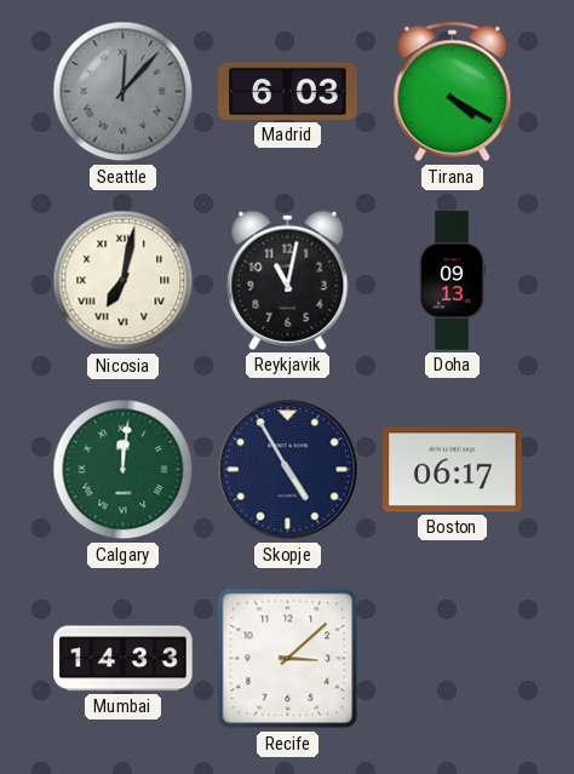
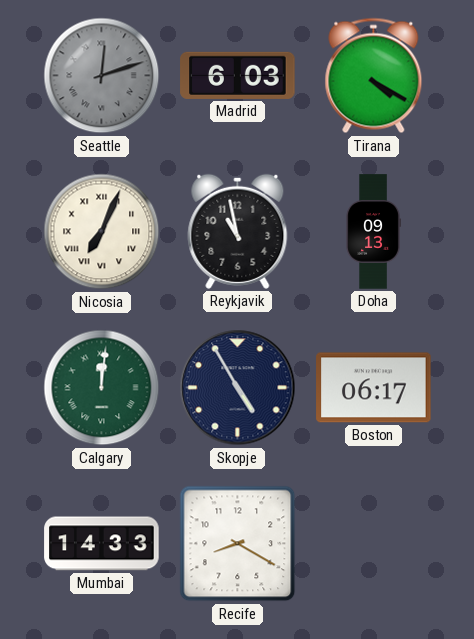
Seattle: 12:07 -> 12:12
Nicosia: 7:02 -> 7:04
Reykjavik: 11:02 -> 10:58
Recife: 3:08 -> 8:20
